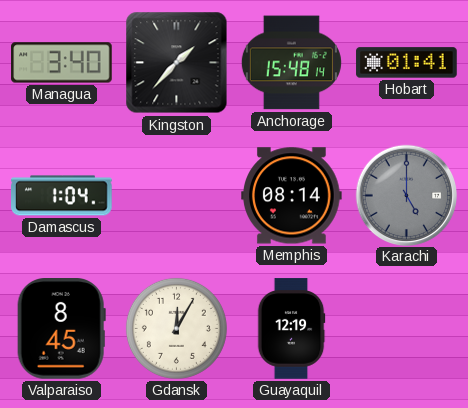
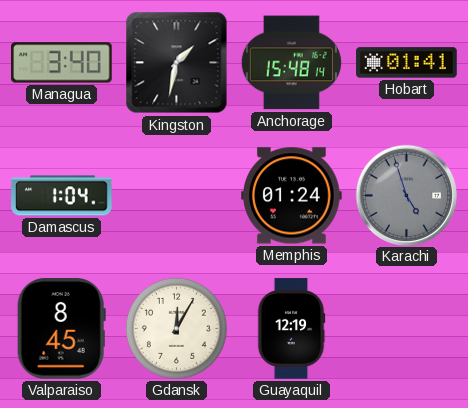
Kingston: 1:37 -> 1:32
Memphis: 08:14 -> 01:24
Karachi: 5:00 -> 4:57
